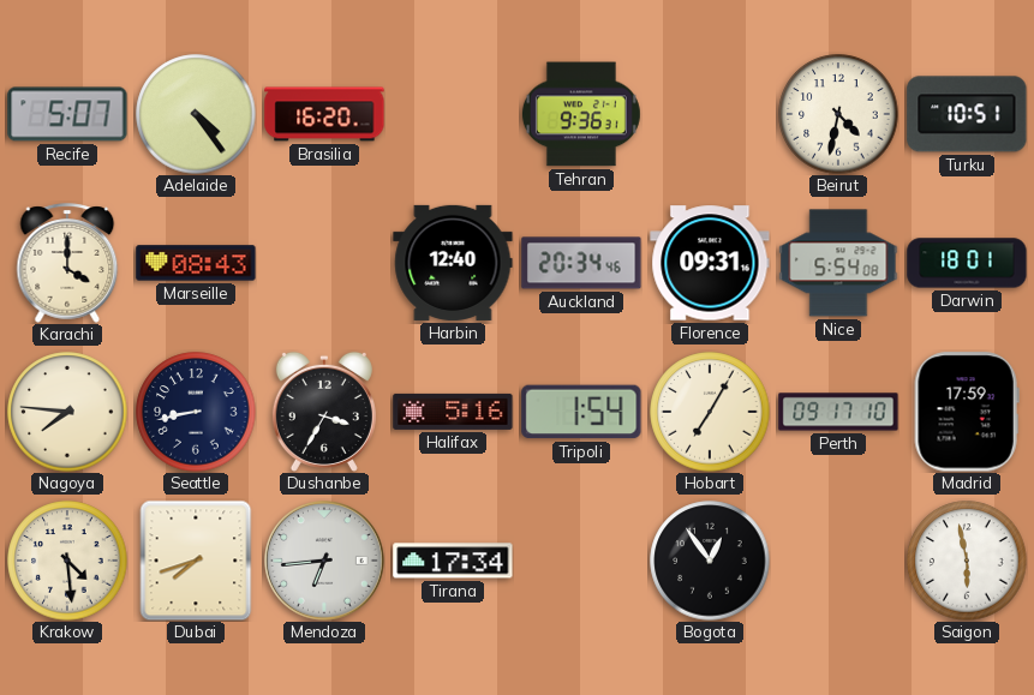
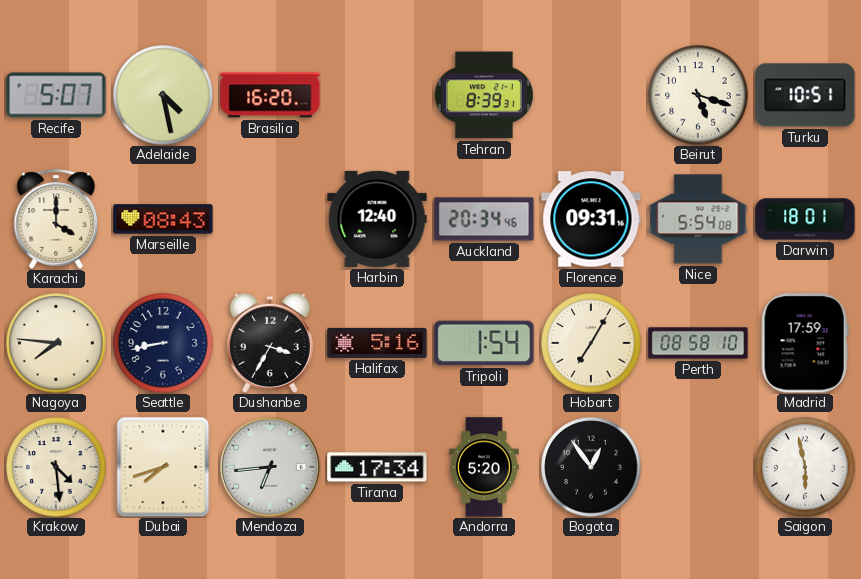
Adelaide: 4:24 -> 4:28
Tehran: 9:36 -> 8:39
Beirut: 4:32 -> 5:18
Perth: 09:17 -> 08:58
Andorra: none -> 5:20
